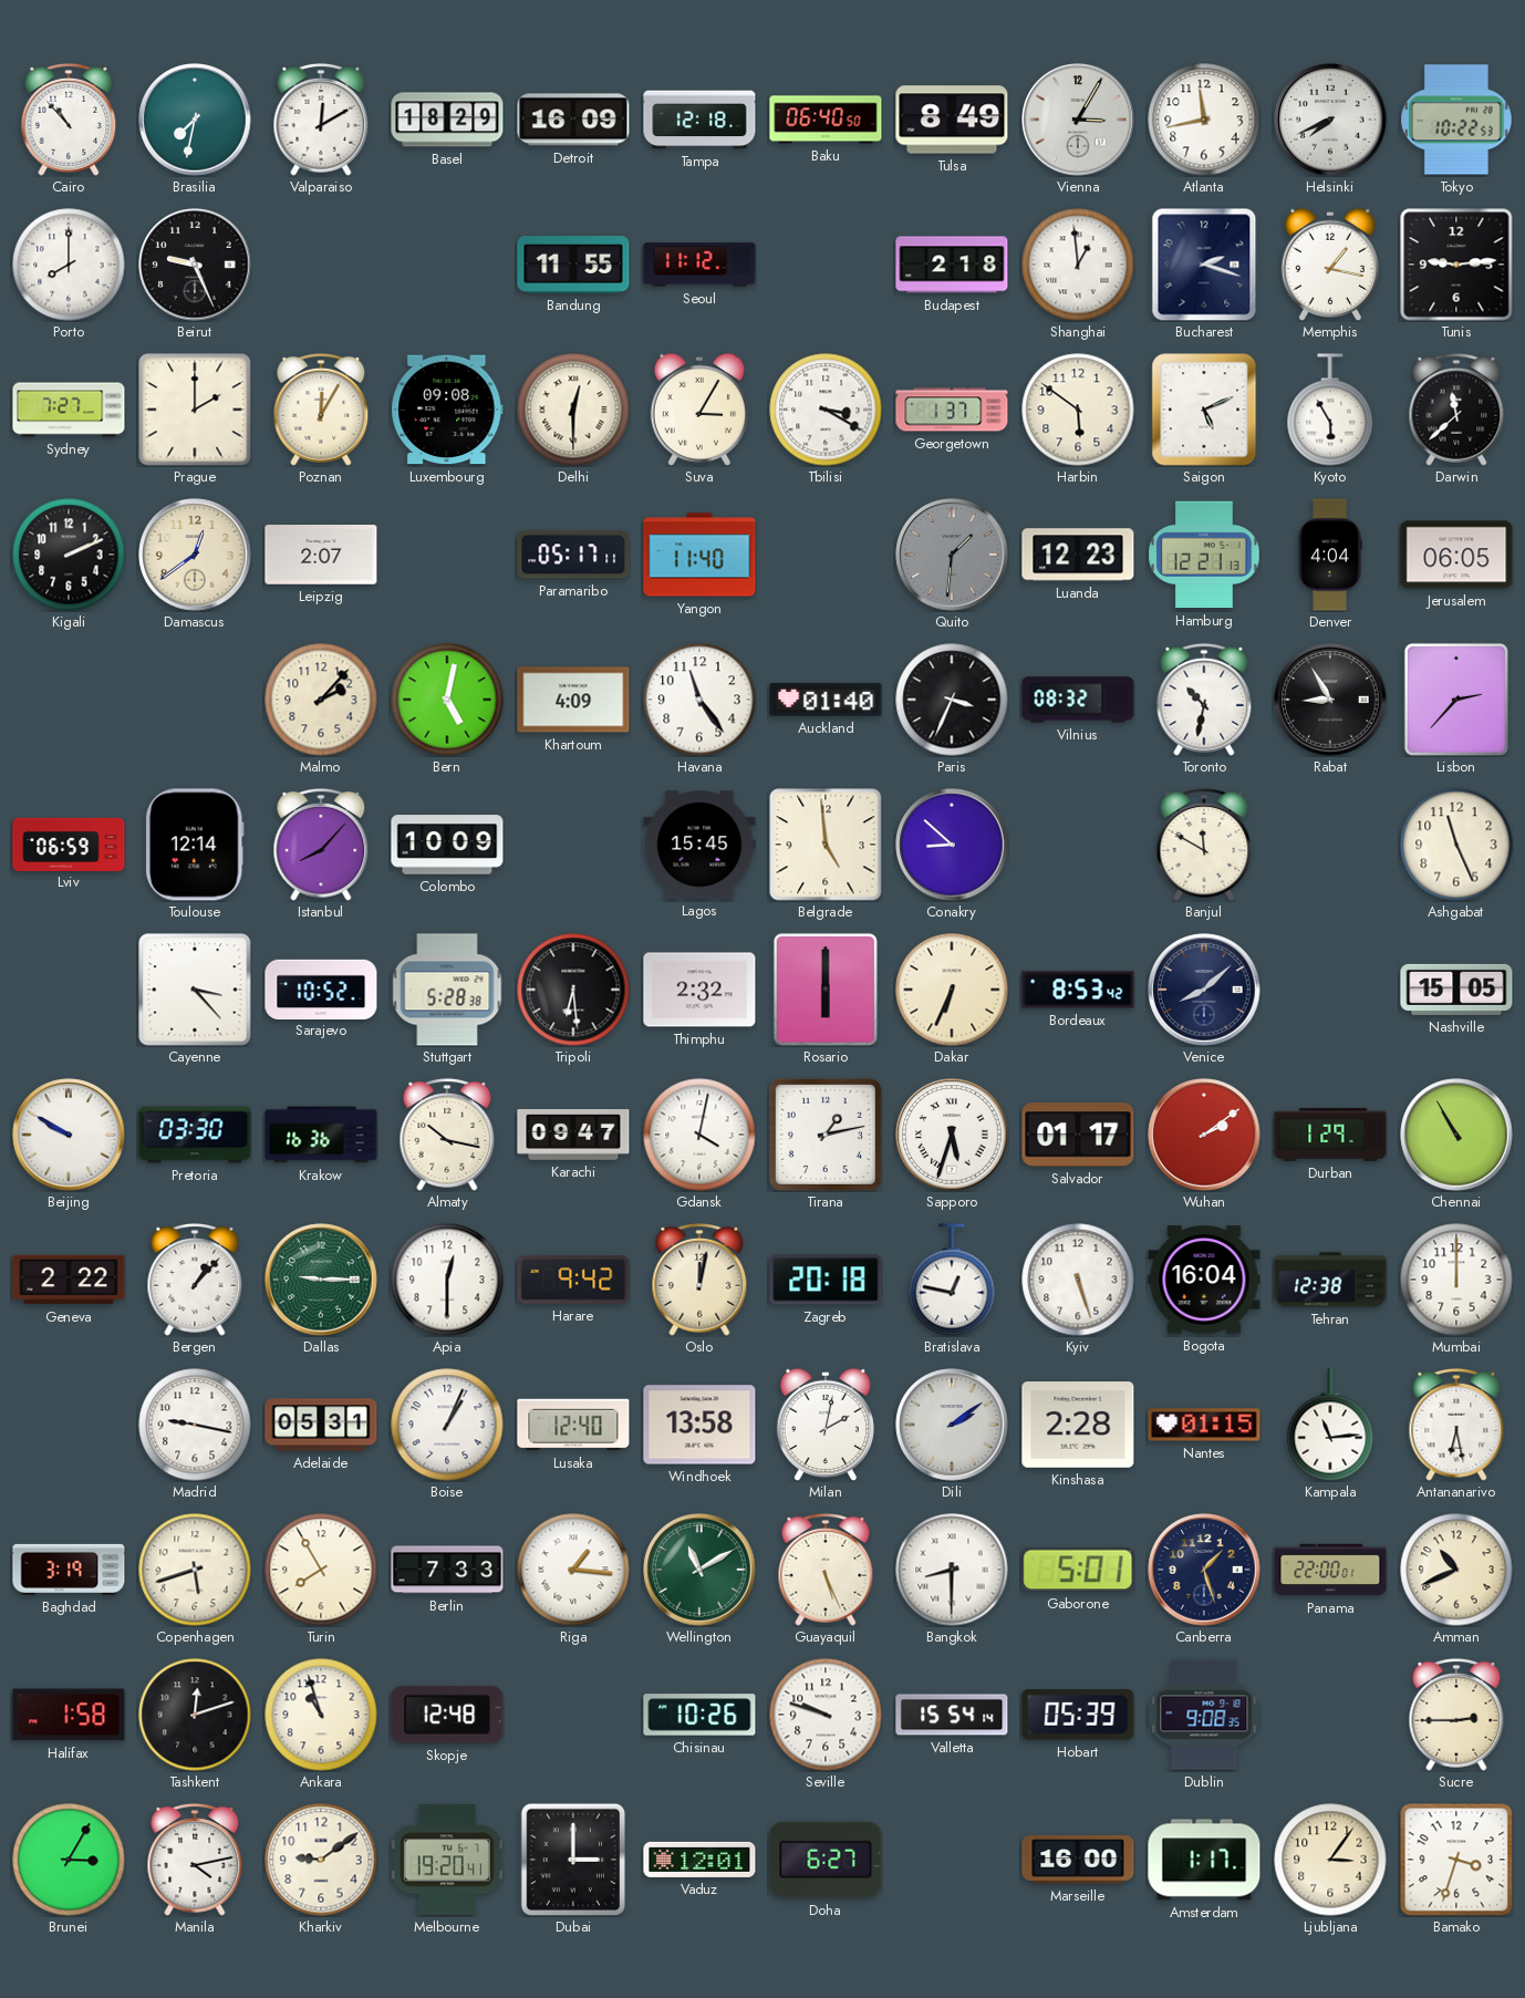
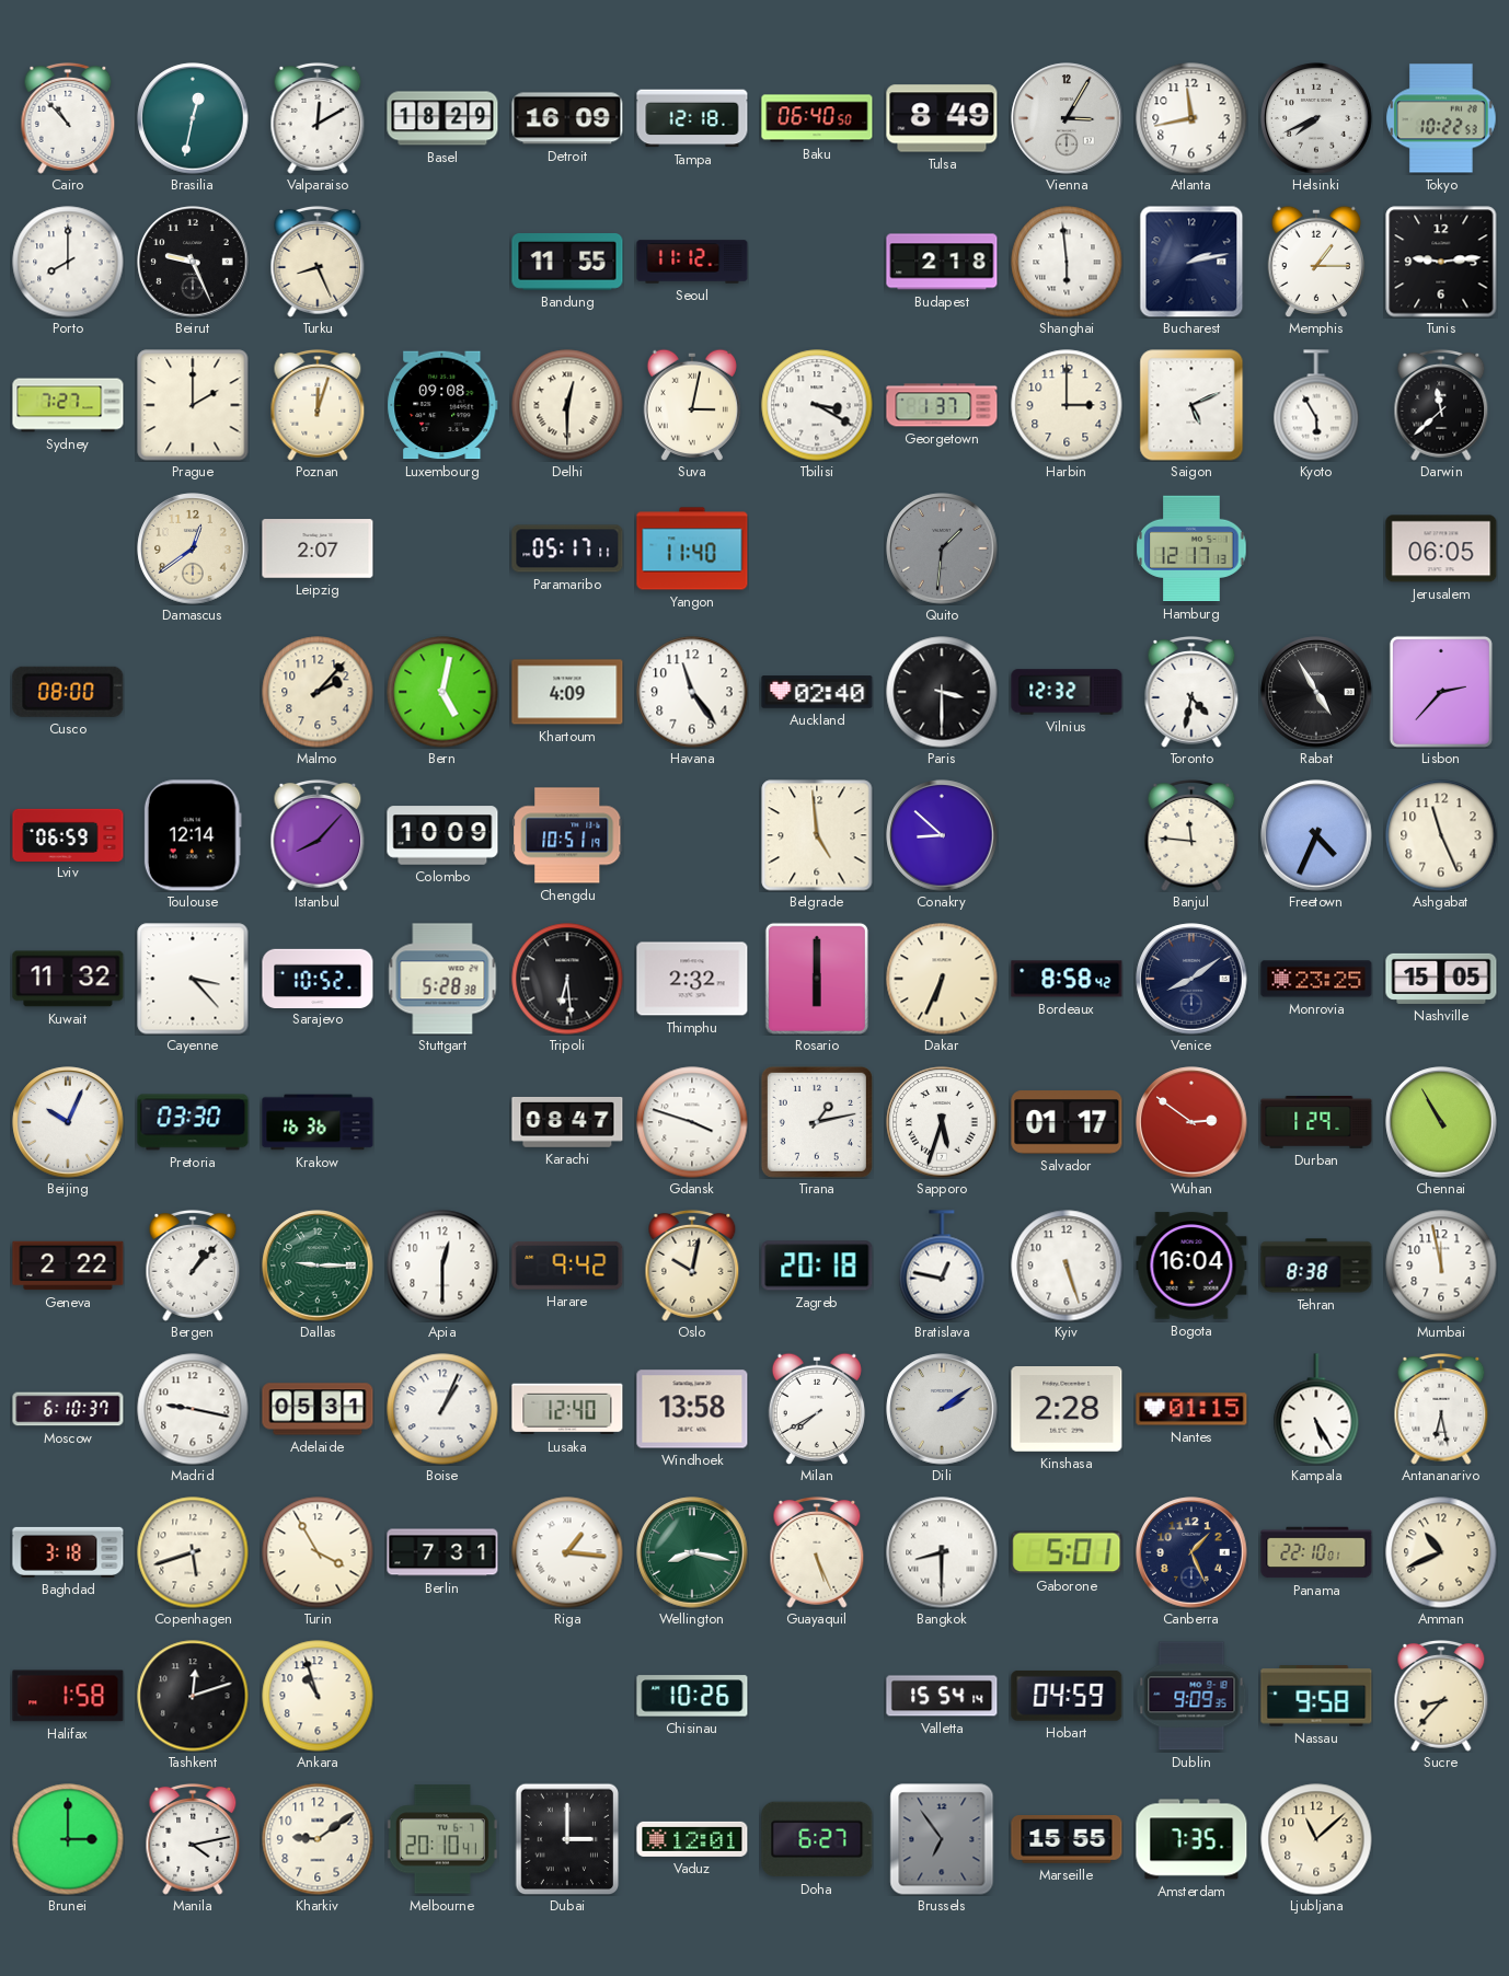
Brasilia: 7:32 -> 12:32
Turku: none -> 8:26
Shanghai: 12:59 -> 5:59
Bucharest: 2:18 -> 2:13
Memphis: 1:17 -> 1:15
Poznan: 12:05 -> 12:03
Suva: 3:05 -> 3:02
Harbin: 5:51 -> 3:00
Kigali: 2:11 -> none
Luanda: 12:23 -> none
Hamburg: 12:21 -> 12:17
Denver: 4:04 -> none
Cusco: none -> 08:00
Auckland: 01:40 -> 02:40
Paris: 3:34 -> 3:30
Vilnius: 08:32 -> 12:32
Toronto: 10:32 -> 4:32
Rabat: 8:55 -> 4:55
Chengdu: none -> 10:51
Lagos: 15:45 -> none
Banjul: 11:50 -> 11:46
Freetown: none -> 4:34
Kuwait: none -> 11:32
Bordeaux: 8:53 -> 8:58
Venice: 8:08 -> 8:09
Monrovia: none -> 23:25
Beijing: 9:50 -> 10:04
Almaty: 10:17 -> none
Karachi: 09:47 -> 08:47
Gdansk: 4:02 -> 3:48
Wuhan: 2:09 -> 2:51
Oslo: 12:02 -> 10:02
Tehran: 12:38 -> 8:38
Mumbai: 12:00 -> 11:58
Moscow: none -> 6:10
Milan: 2:02 -> 7:40
Kampala: 11:14 -> 5:25
Baghdad: 3:19 -> 3:18
Turin: 7:55 -> 3:55
Berlin: 7:33 -> 7:31
Wellington: 11:10 -> 8:17
Canberra: 1:27 -> 1:26
Panama: 22:00 -> 22:10
Skopje: 12:48 -> none
Seville: 9:48 -> none
Hobart: 05:39 -> 04:59
Dublin: 9:08 -> 9:09
Nassau: none -> 9:58
Sucre: 2:45 -> 8:37
Brunei: 3:05 -> 3:00
Melbourne: 19:20 -> 20:10
Brussels: none -> 6:54
Marseille: 16:00 -> 15:55
Amsterdam: 1:17 -> 7:35
Ljubljana: 3:06 -> 11:08
Bamako: 3:33 -> none
